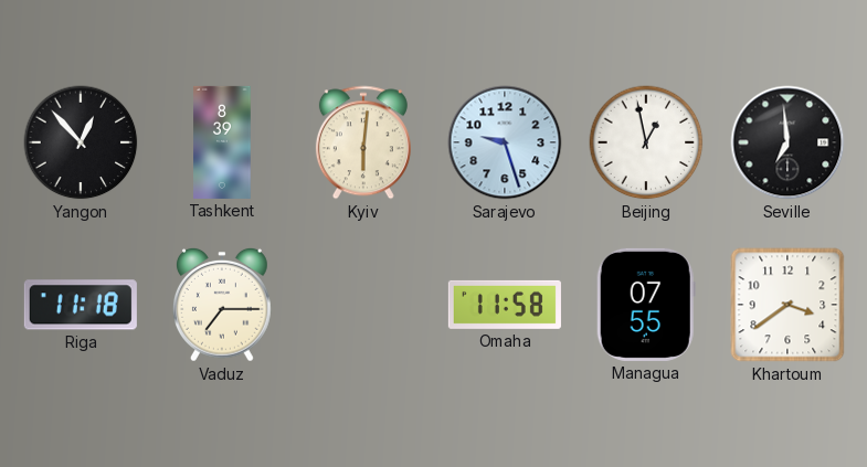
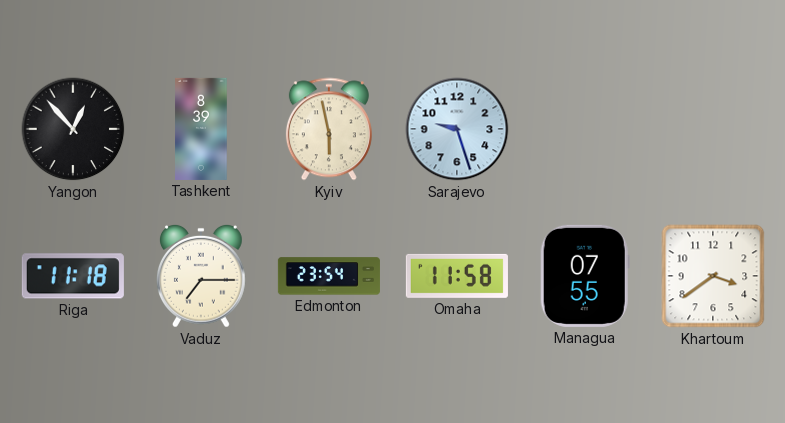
Kyiv: 6:01 -> 5:58
Beijing: 12:58 -> none
Seville: 6:59 -> none
Edmonton: none -> 23:54
